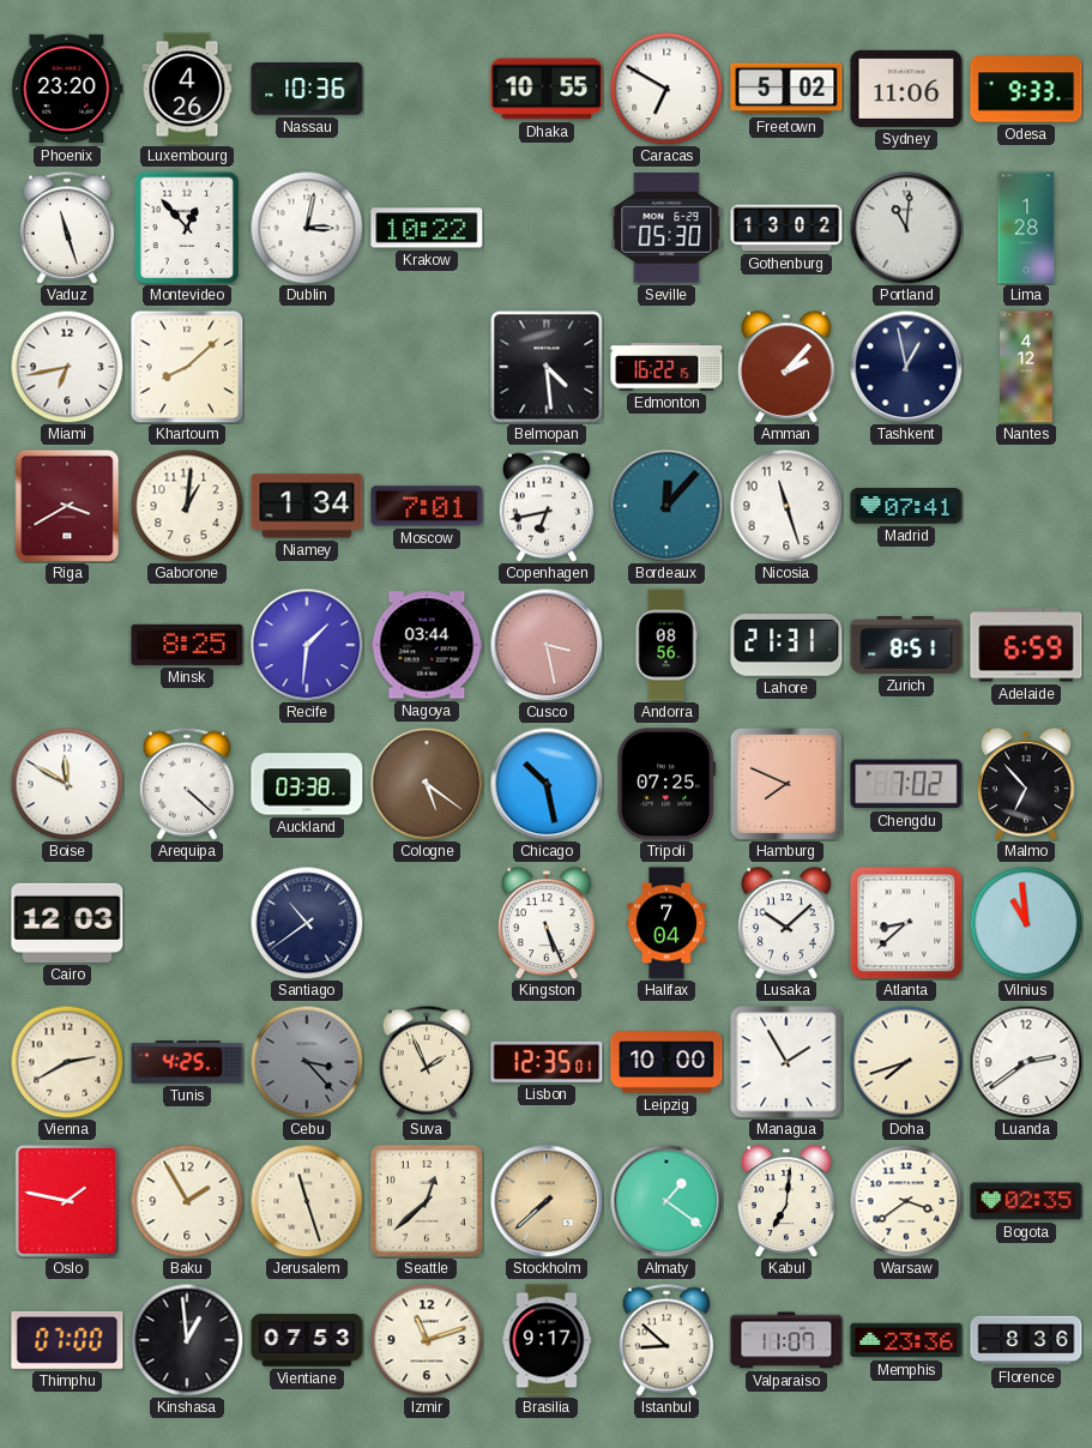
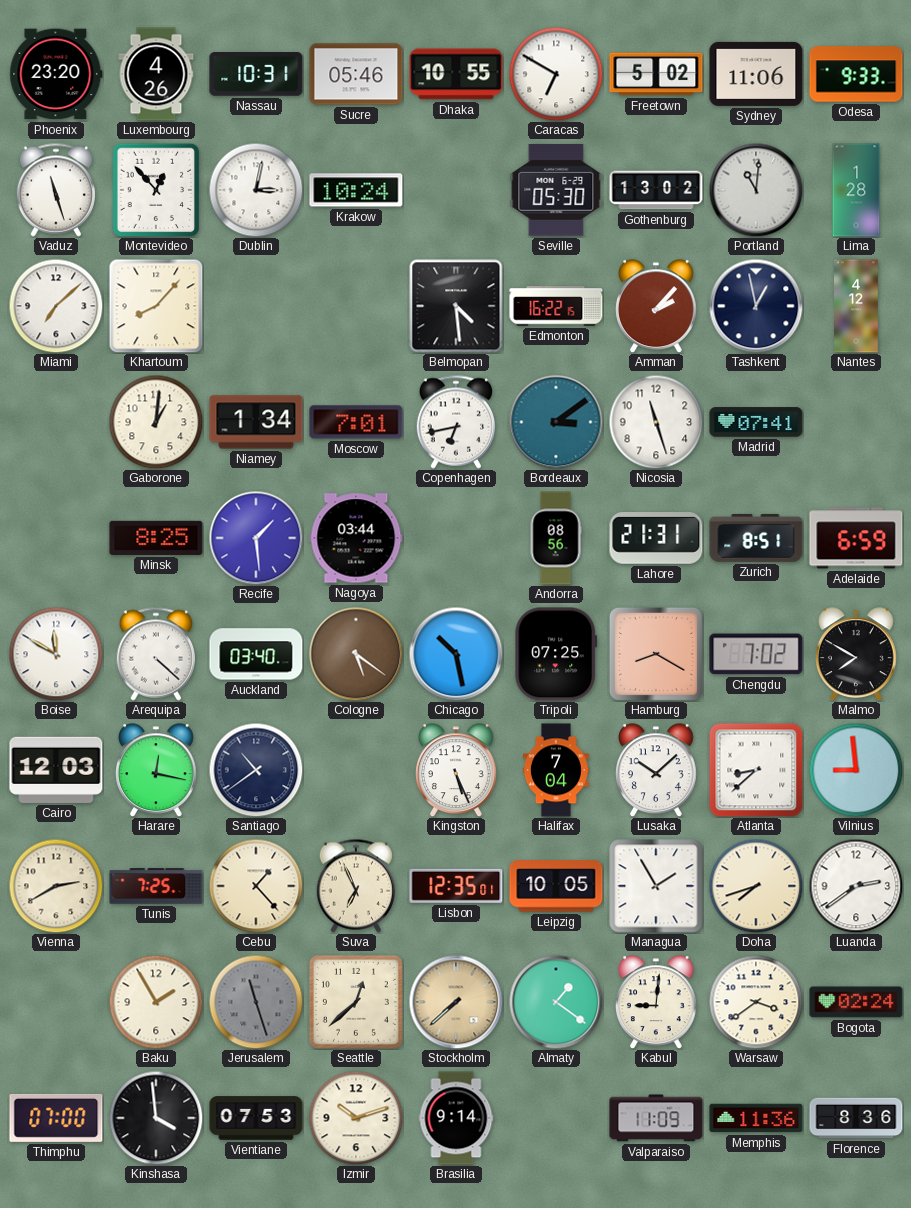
Nassau: 10:36 -> 10:31
Sucre: none -> 05:46
Krakow: 10:22 -> 10:24
Miami: 6:43 -> 7:08
Khartoum: 8:08 -> 8:07
Riga: 3:40 -> none
Bordeaux: 12:07 -> 3:09
Recife: 1:31 -> 1:29
Cusco: 3:28 -> none
Auckland: 03:38 -> 03:40
Hamburg: 7:49 -> 8:20
Malmo: 6:53 -> 7:50
Harare: none -> 12:17
Vilnius: 10:59 -> 8:59
Tunis: 4:25 -> 7:25
Cebu: 3:23 -> 1:23
Cebu dial: grey -> cream
Suva: 1:56 -> 6:56
Leipzig: 10:00 -> 10:05
Oslo: 1:47 -> none
Jerusalem dial: cream -> grey
Kabul: 7:01 -> 9:01
Bogota: 02:35 -> 02:24
Kinshasa: 12:59 -> 3:59
Izmir: 11:12 -> 10:12
Brasilia: 9:17 -> 9:14
Istanbul: 8:52 -> none
Valparaiso: 11:07 -> 11:09
Memphis: 23:36 -> 11:36
